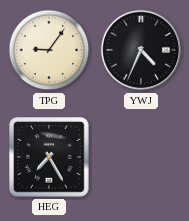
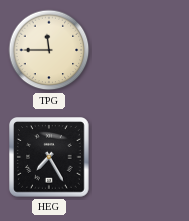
TPG: 9:06 -> 11:45
YWJ: 4:34 -> none
